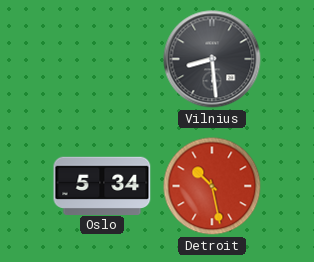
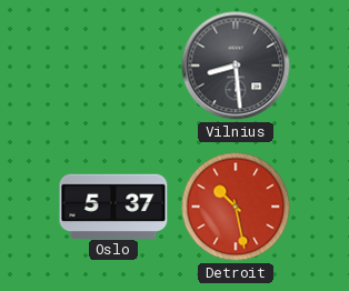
Oslo: 5:34 -> 5:37
